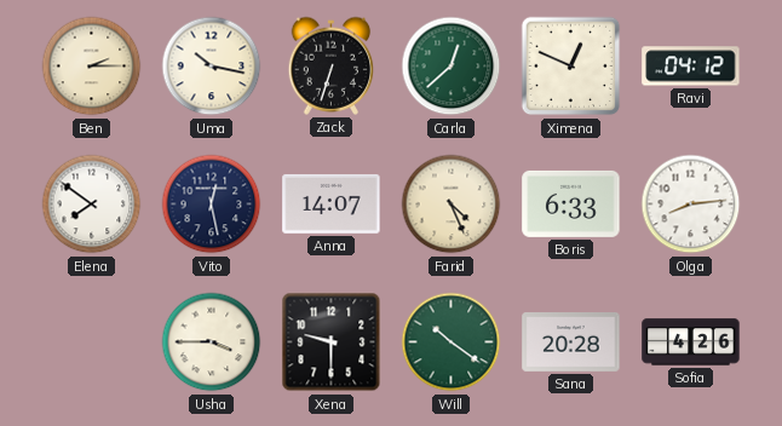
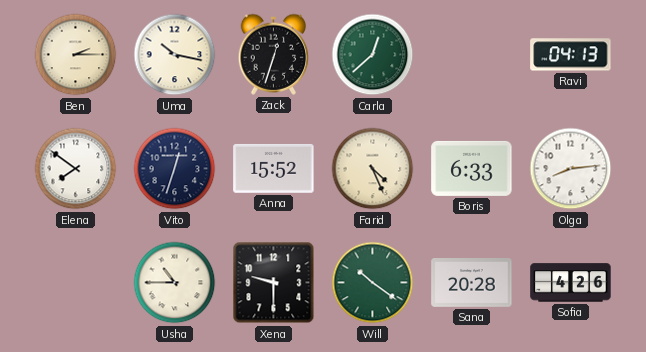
Zack: 6:33 -> 12:33
Ximena: 12:49 -> none
Ravi: 04:12 -> 04:13
Vito: 12:28 -> 12:33
Anna: 14:07 -> 15:52
Usha: 3:45 -> 10:45
